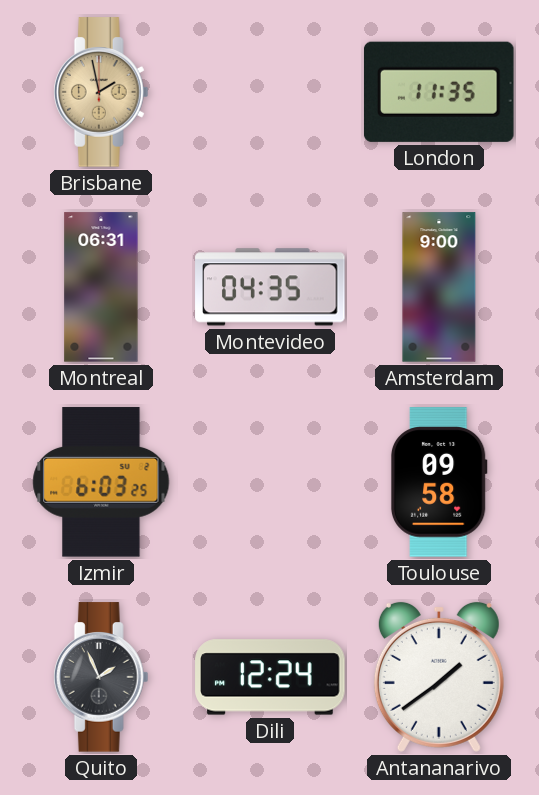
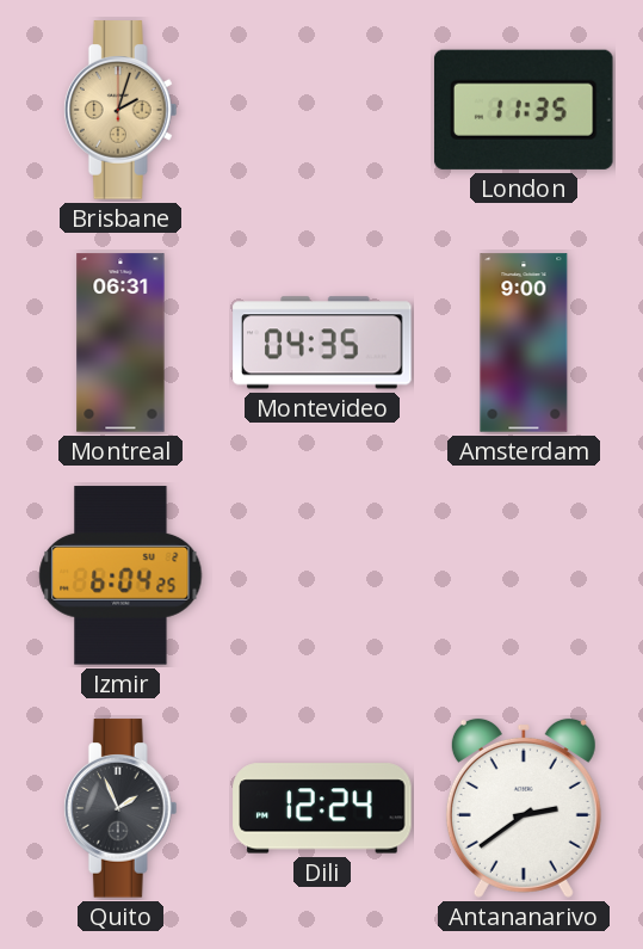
Brisbane: 1:58 -> 2:03
Izmir: 6:03 -> 6:04
Toulouse: 09:58 -> none
Antananarivo: 1:39 -> 2:39
